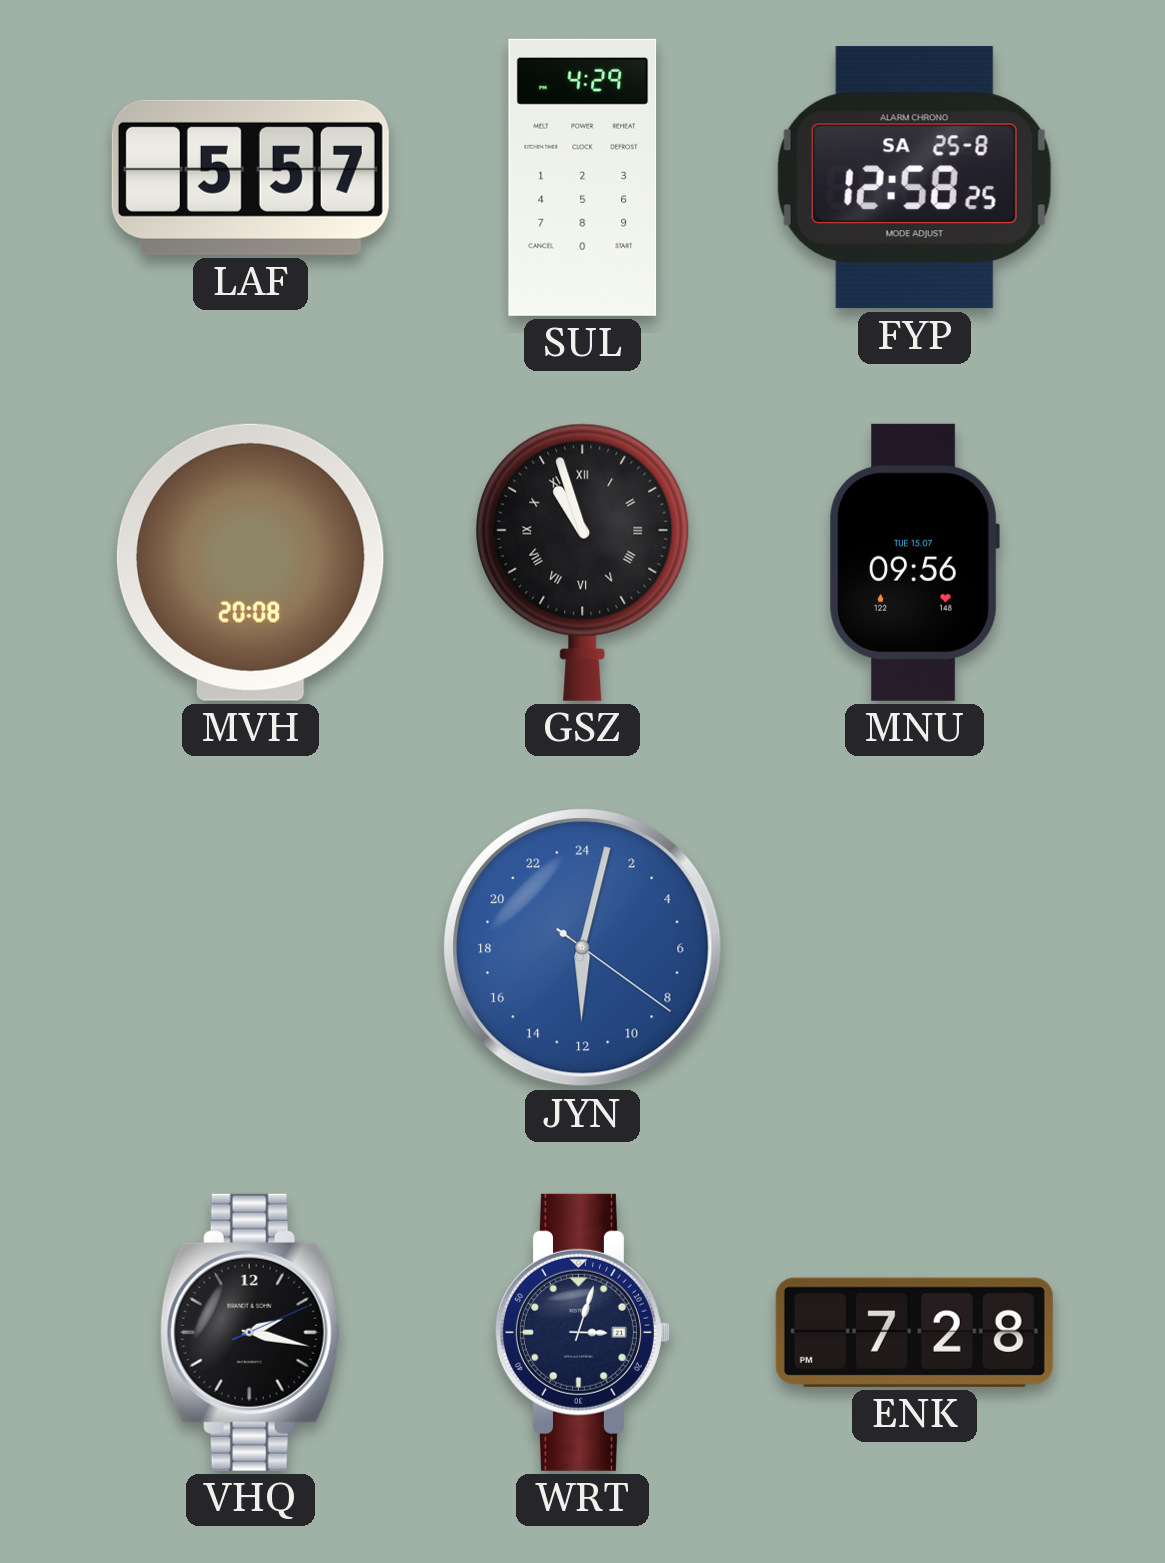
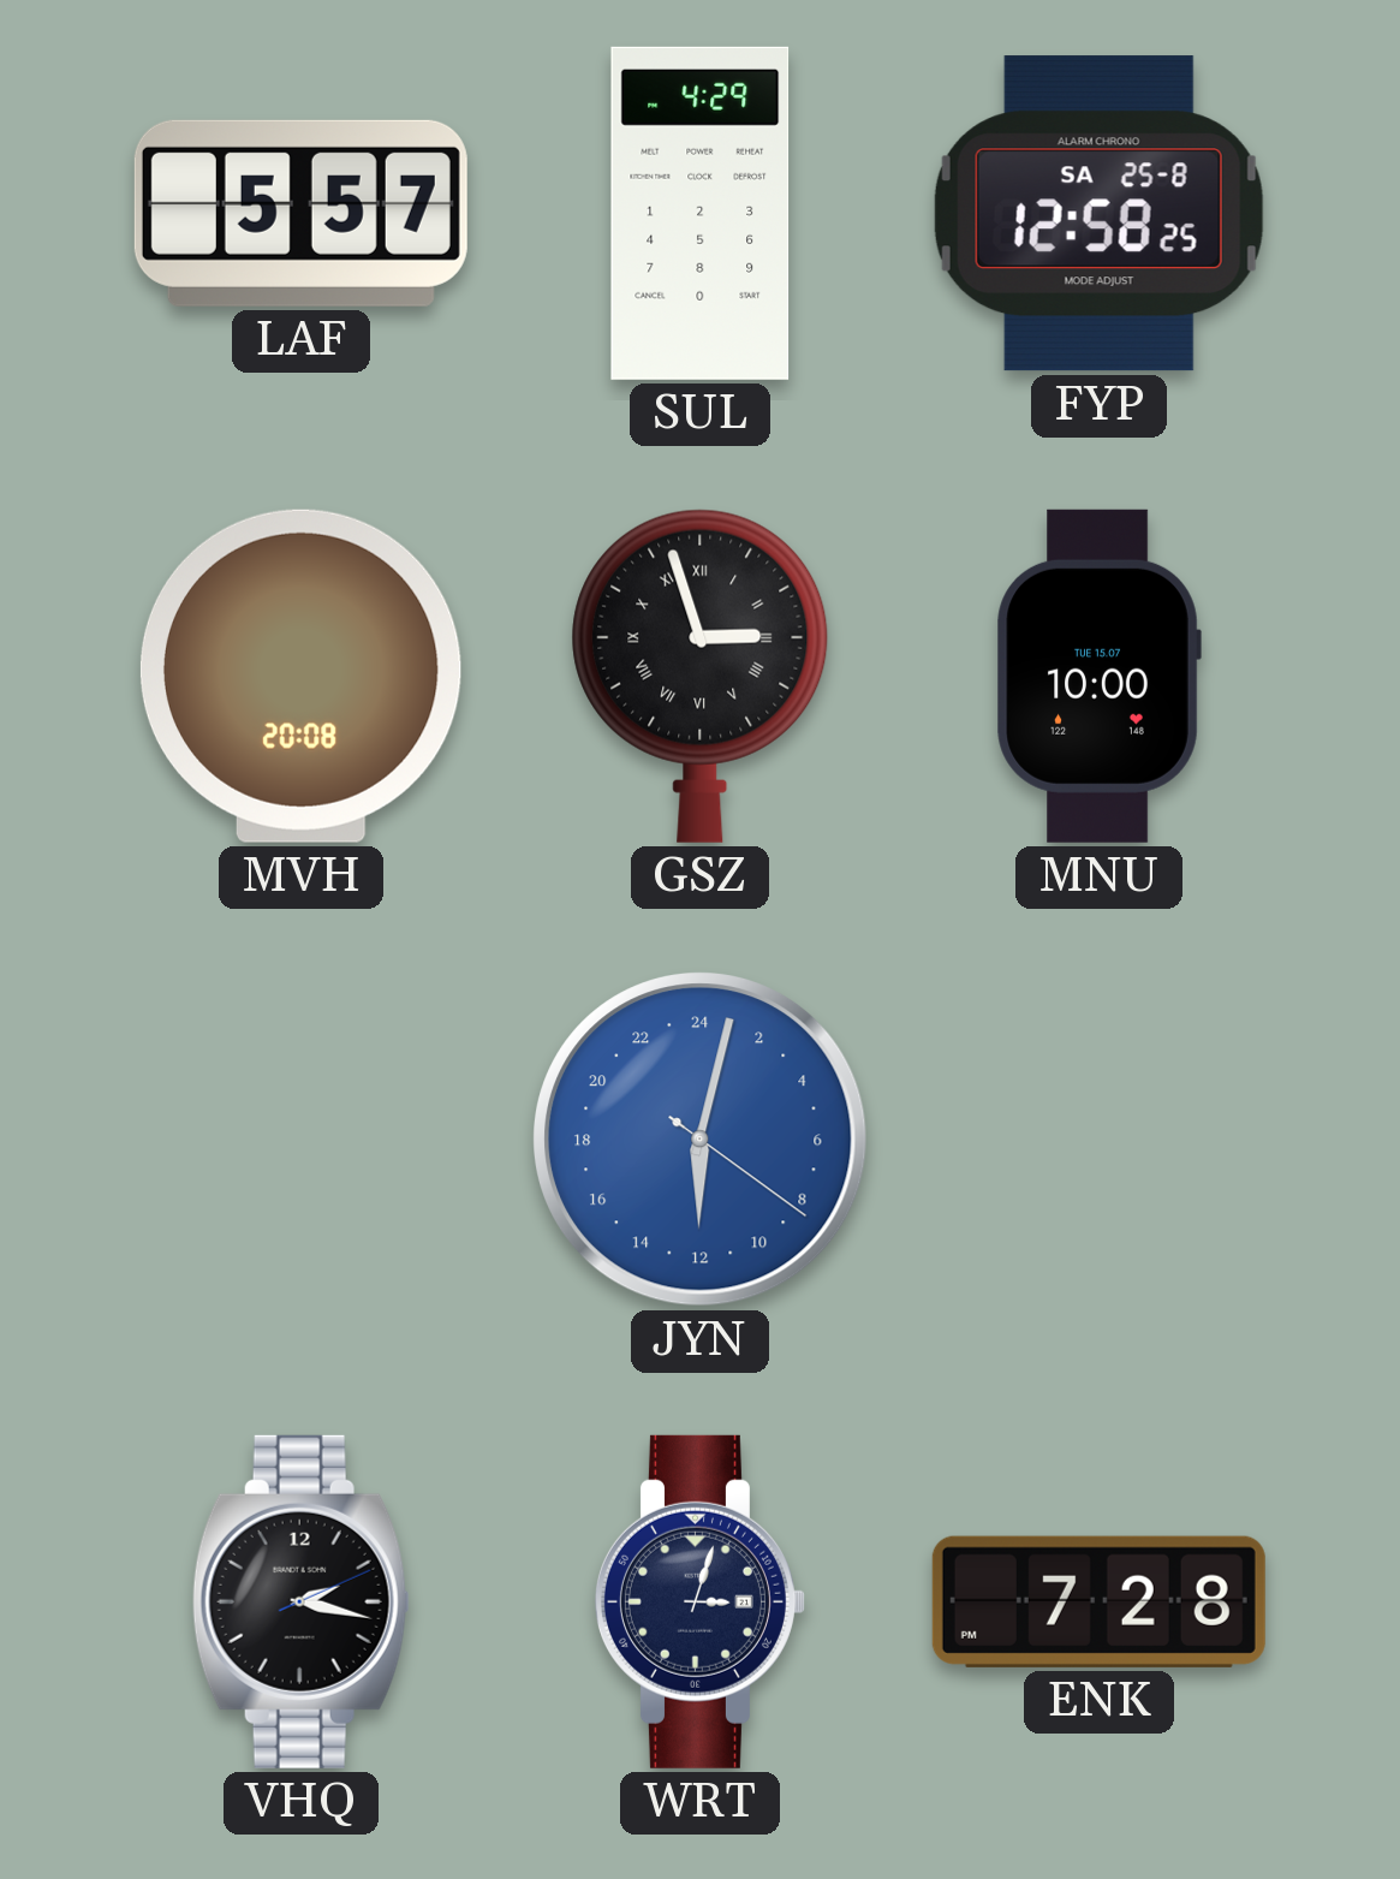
GSZ: 10:57 -> 2:57
MNU: 09:56 -> 10:00
